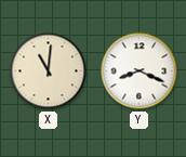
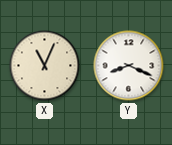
X: 11:01 -> 11:04
